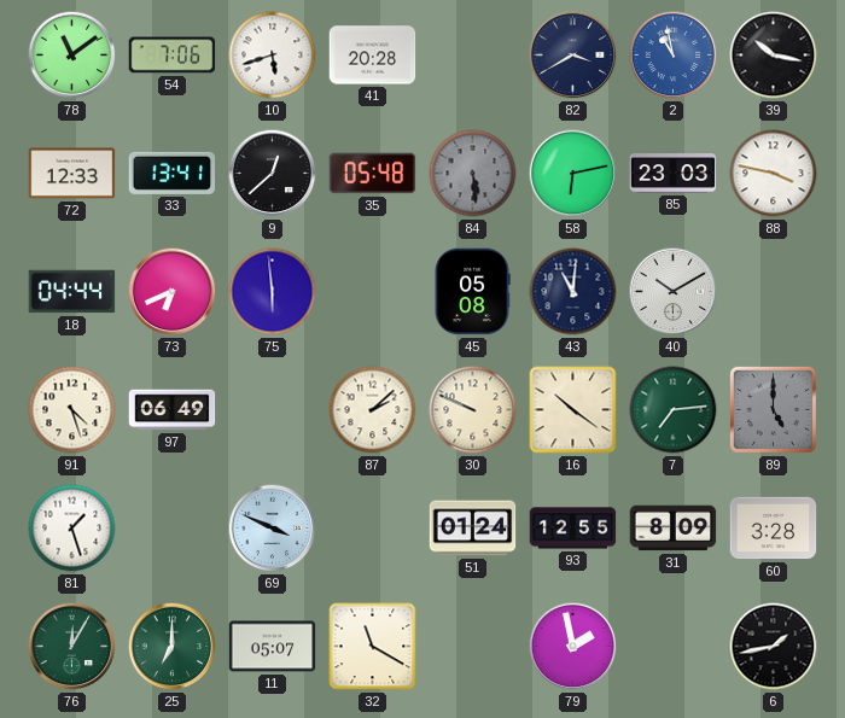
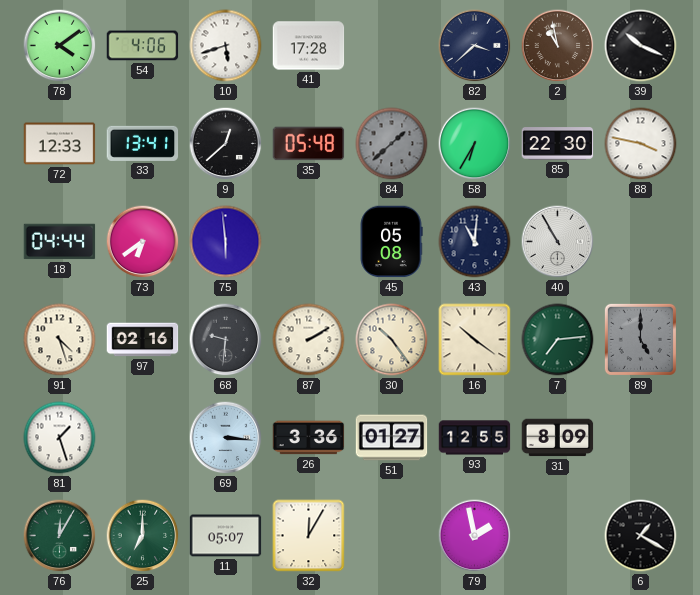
78: 11:09 -> 4:09
54: 7:06 -> 4:06
41: 20:28 -> 17:28
82: 3:40 -> 3:38
2 dial: blue -> brown
39: 10:17 -> 10:19
84: 5:29 -> 1:38
58: 6:13 -> 6:35
85: 23:03 -> 22:30
73: 6:41 -> 6:39
40: 10:10 -> 10:55
97: 06:49 -> 02:16
68: none -> 9:31
87: 2:08 -> 2:10
30: 9:49 -> 10:24
69: 3:49 -> 3:16
26: none -> 3:36
51: 01:24 -> 01:27
60: 3:28 -> none
32: 11:20 -> 12:05
6: 1:43 -> 1:20
